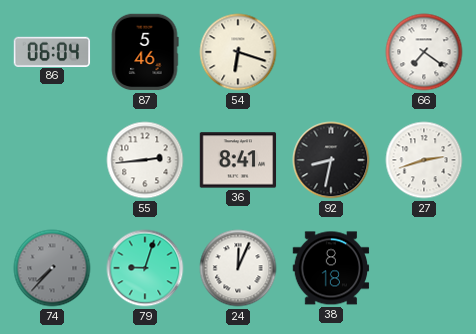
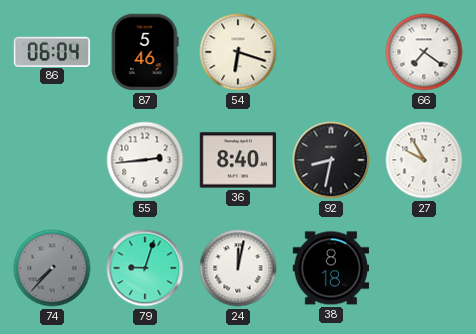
36: 8:41 -> 8:40
27: 2:42 -> 9:55
24: 12:04 -> 12:02
